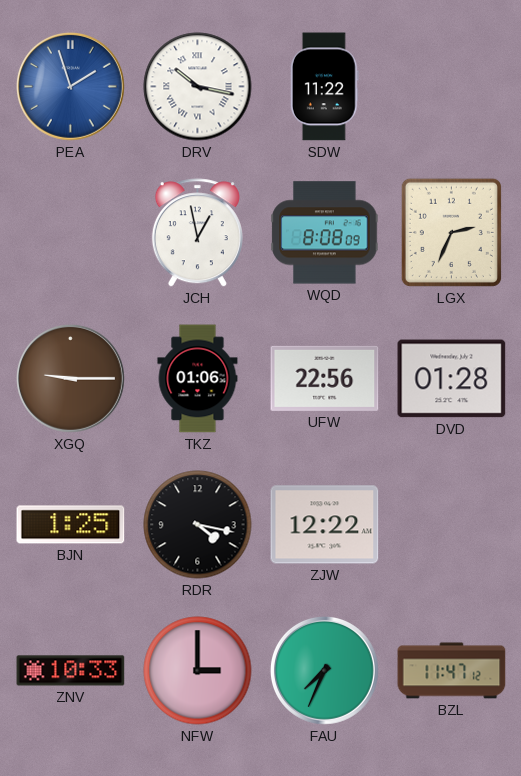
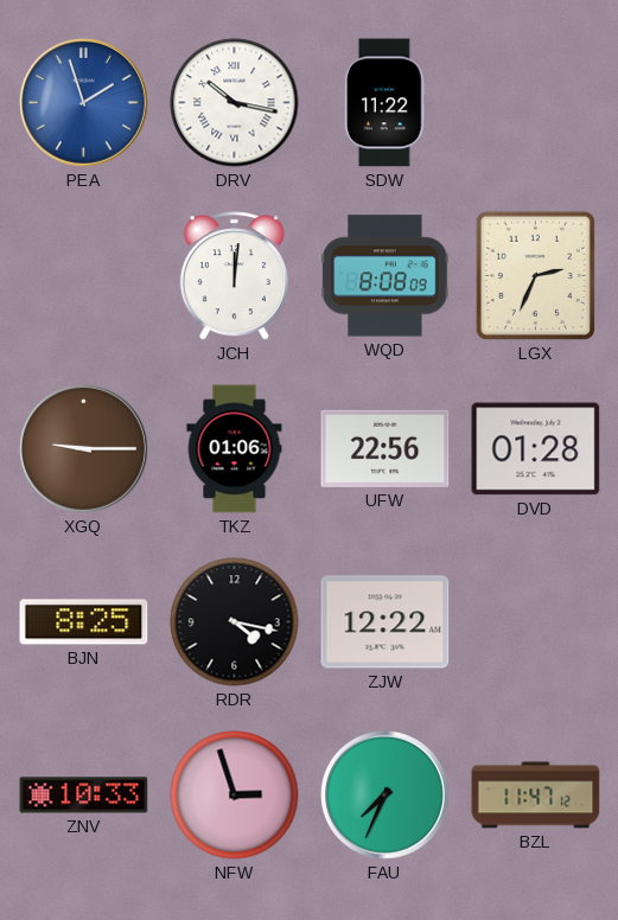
JCH: 12:58 -> 12:01
BJN: 1:25 -> 8:25
NFW: 3:00 -> 2:57
